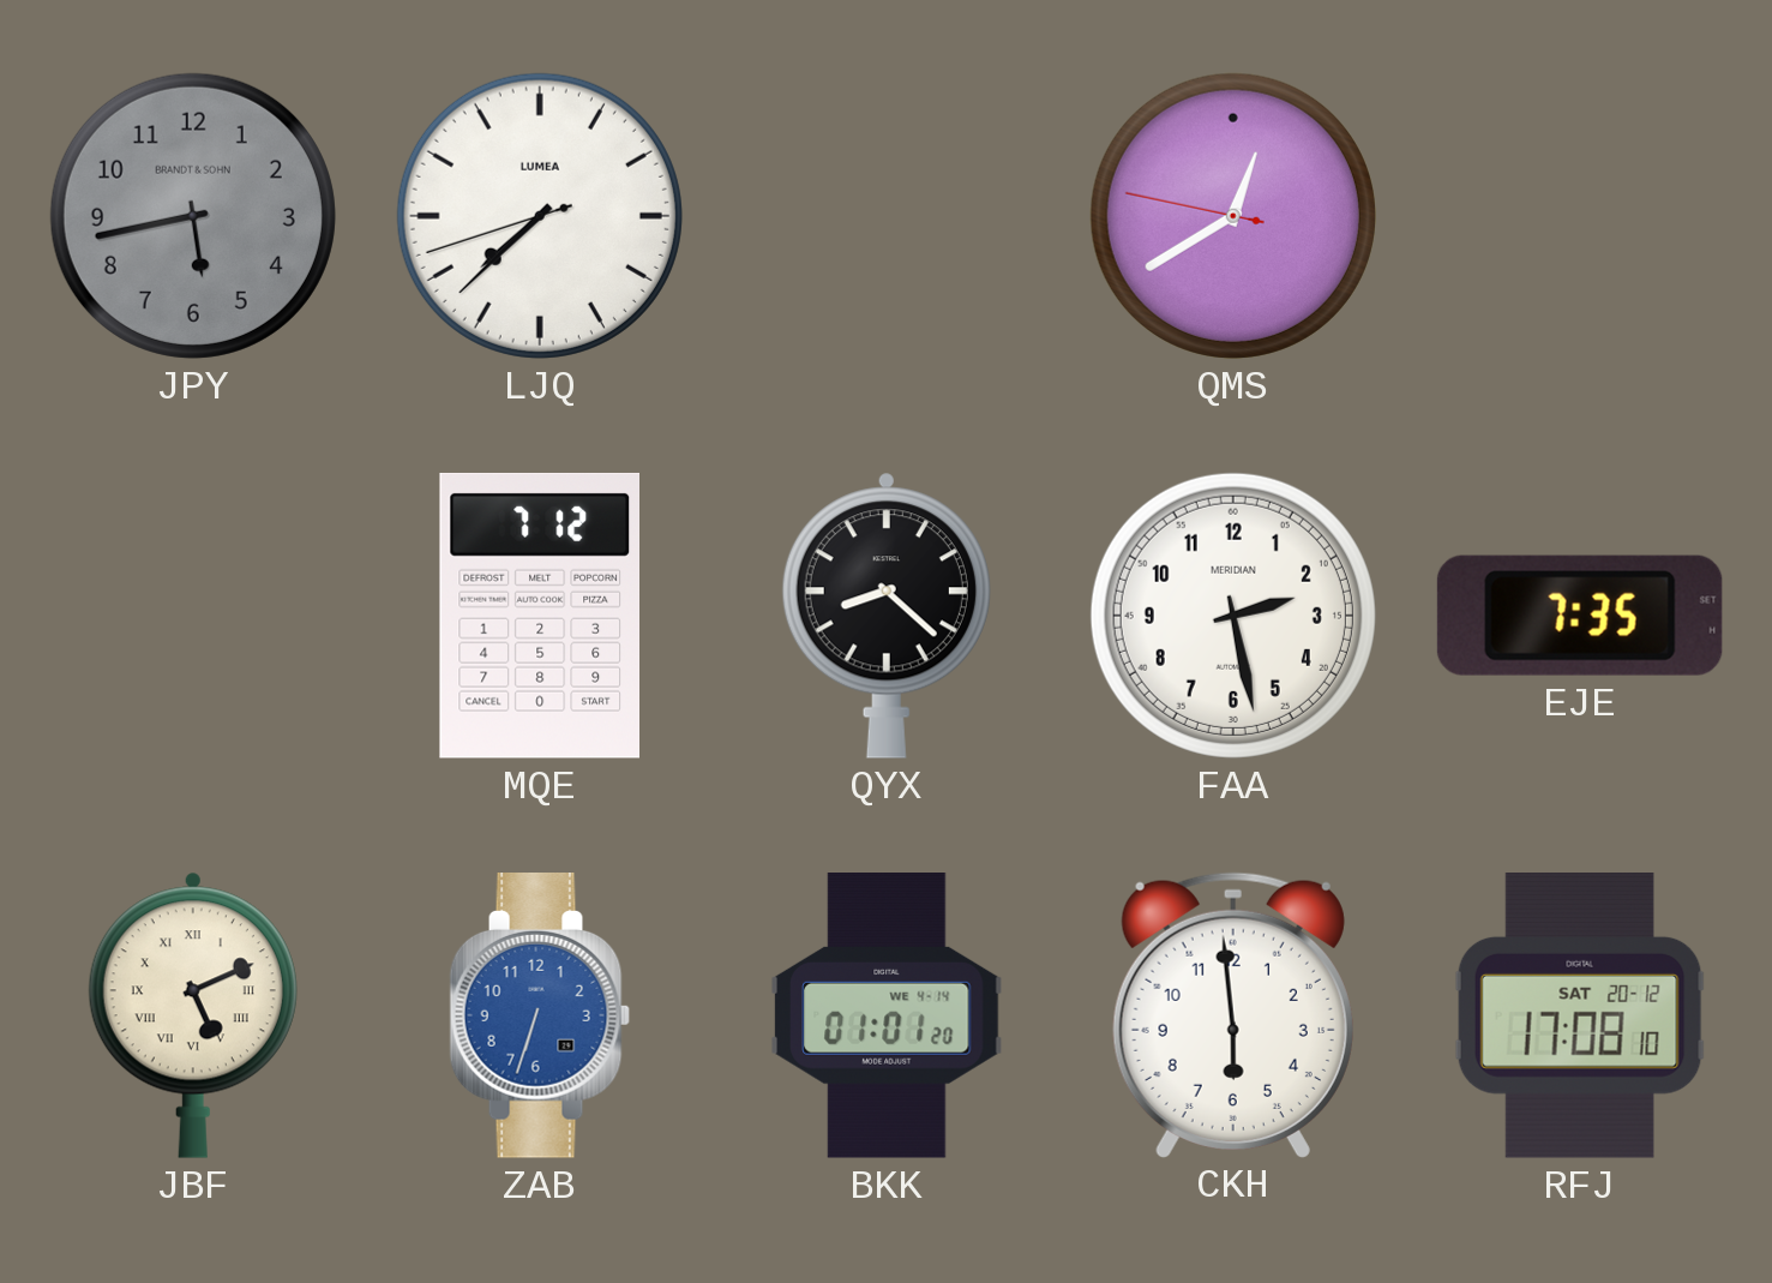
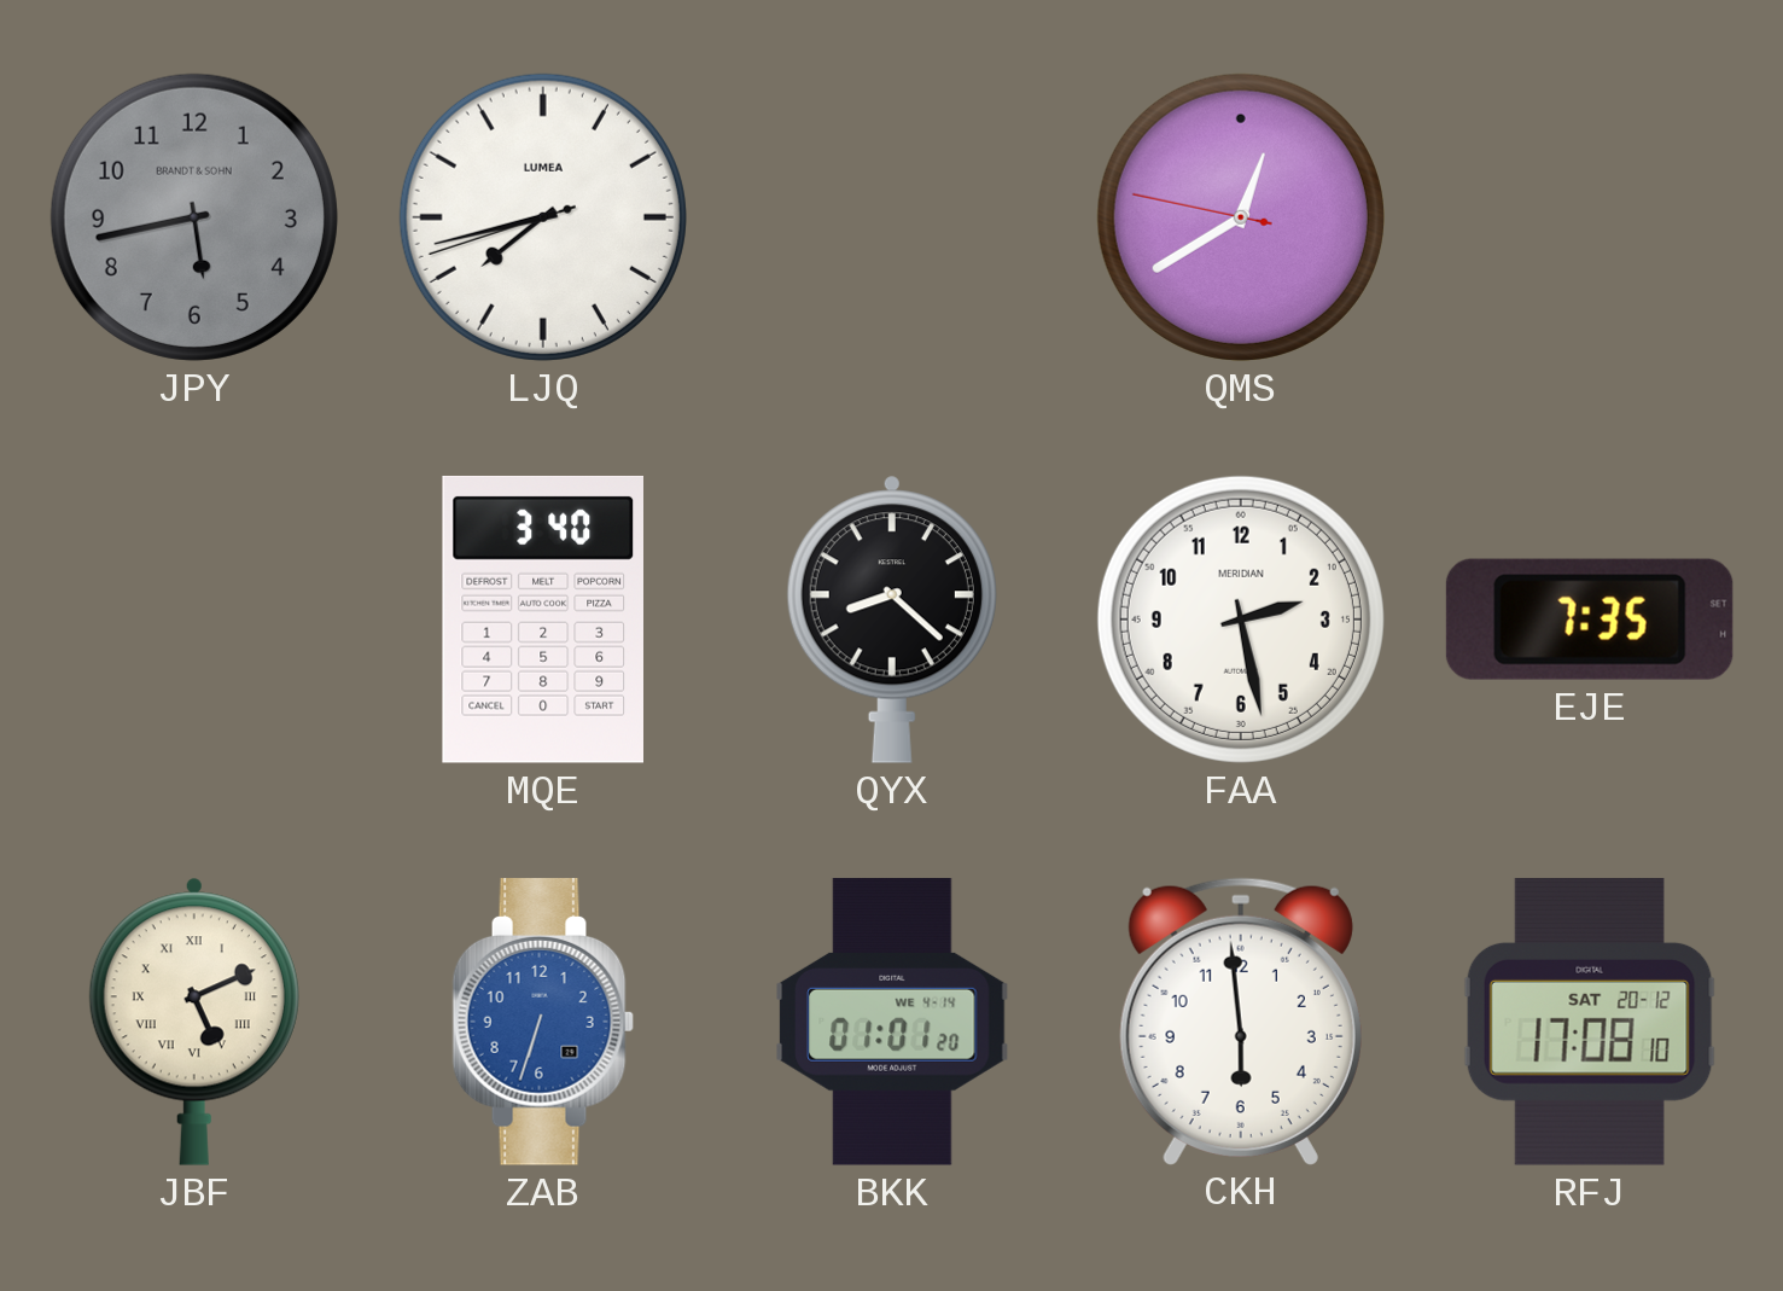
LJQ: 7:37 -> 7:42
MQE: 7:12 -> 3:40
